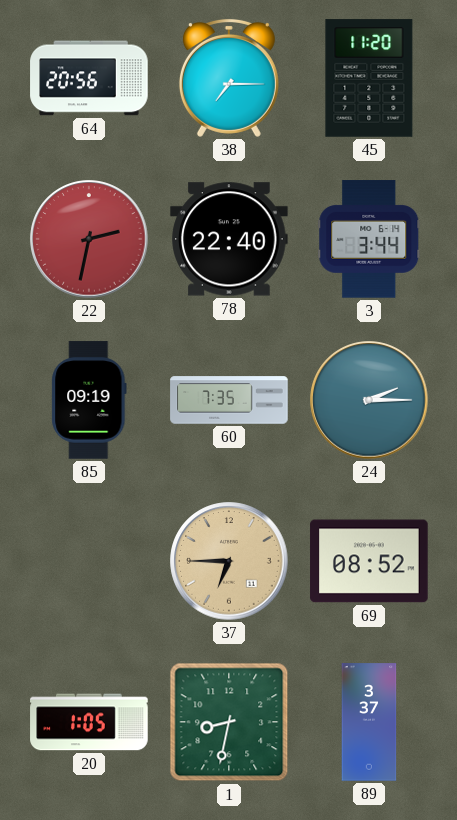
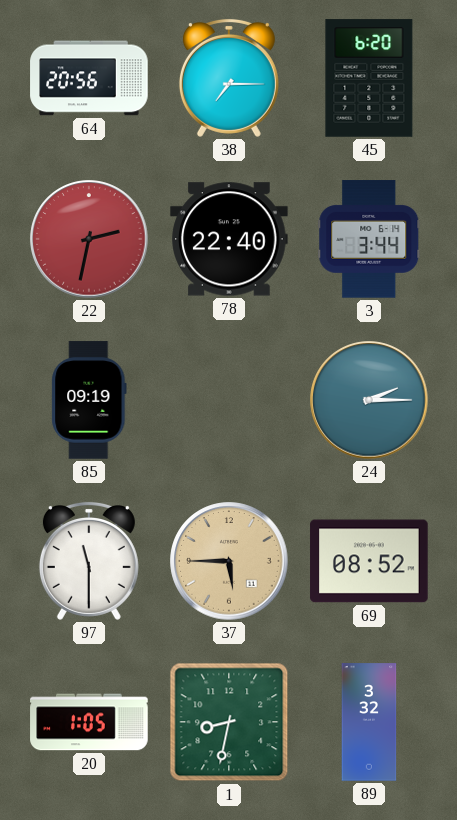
45: 11:20 -> 6:20
60: 7:35 -> none
97: none -> 11:30
37: 6:45 -> 5:45
89: 3:37 -> 3:32
